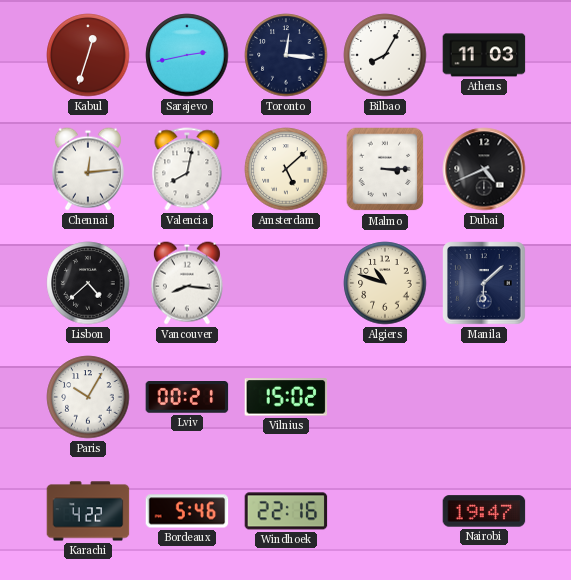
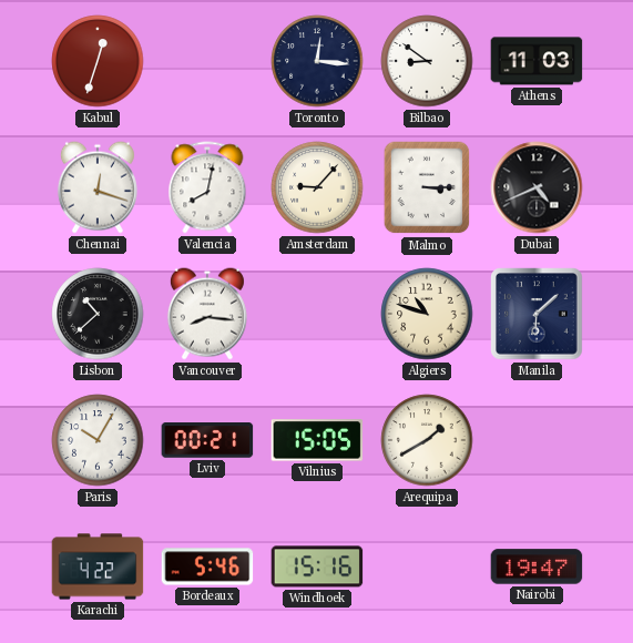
Sarajevo: 2:43 -> none
Bilbao: 8:05 -> 8:51
Chennai: 12:14 -> 12:18
Amsterdam: 5:08 -> 9:07
Lisbon: 4:38 -> 10:38
Vilnius: 15:02 -> 15:05
Arequipa: none -> 1:40
Windhoek: 22:16 -> 15:16
